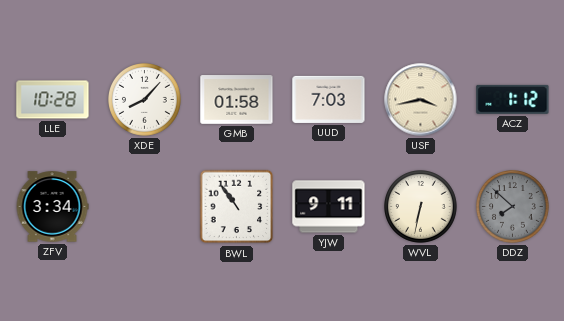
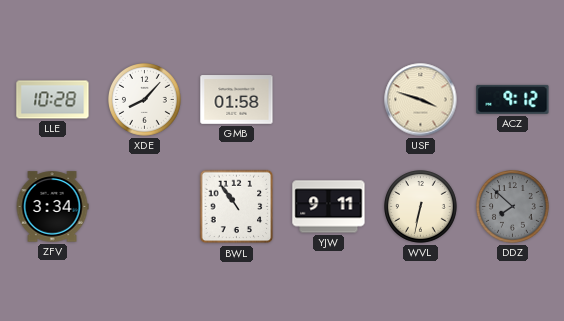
UUD: 7:03 -> none
USF: 3:43 -> 3:48
ACZ: 1:12 -> 9:12
